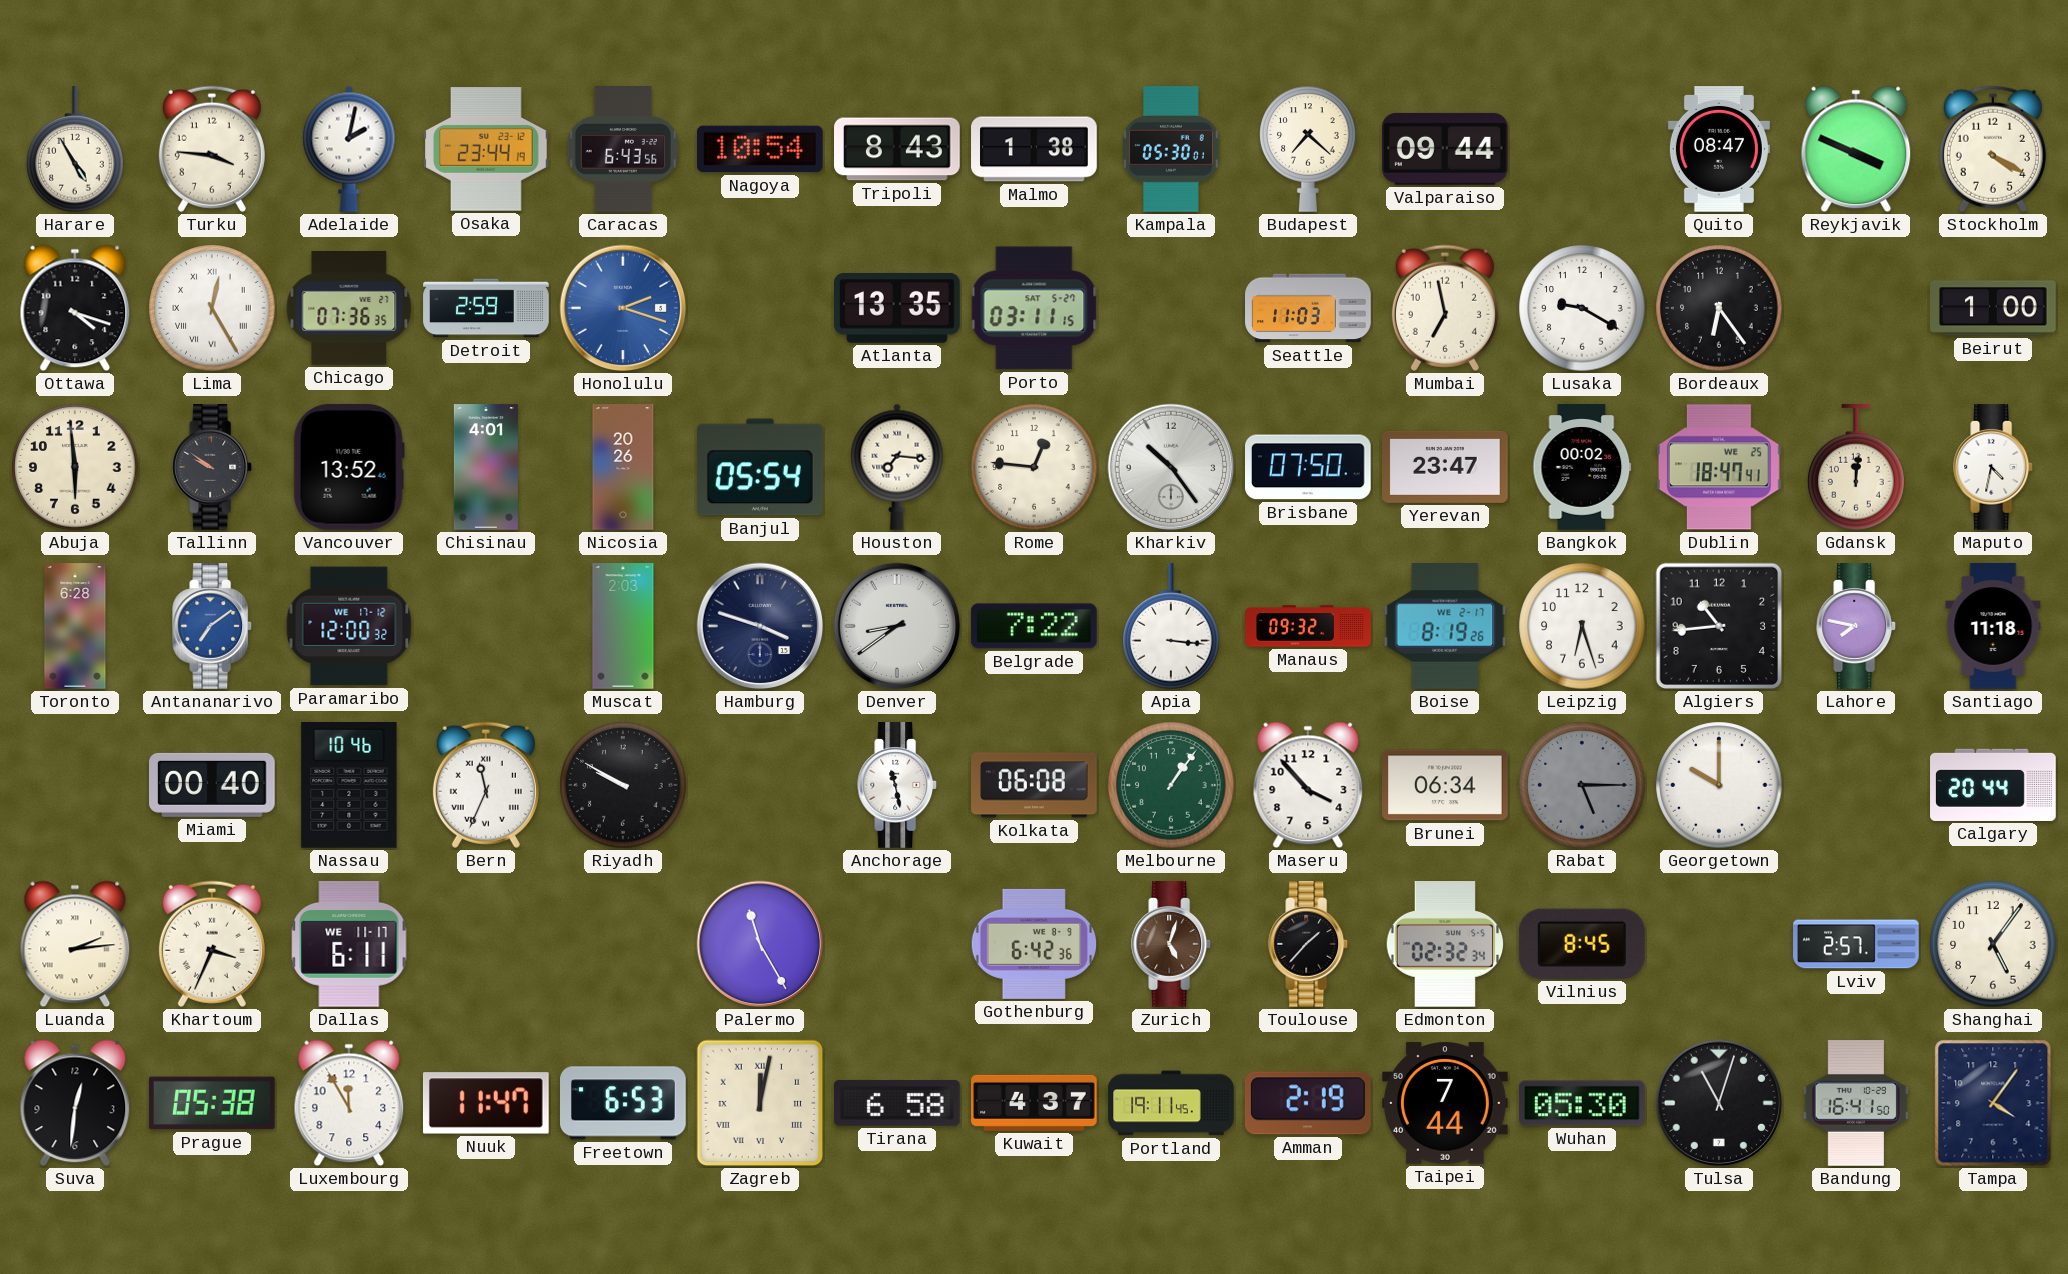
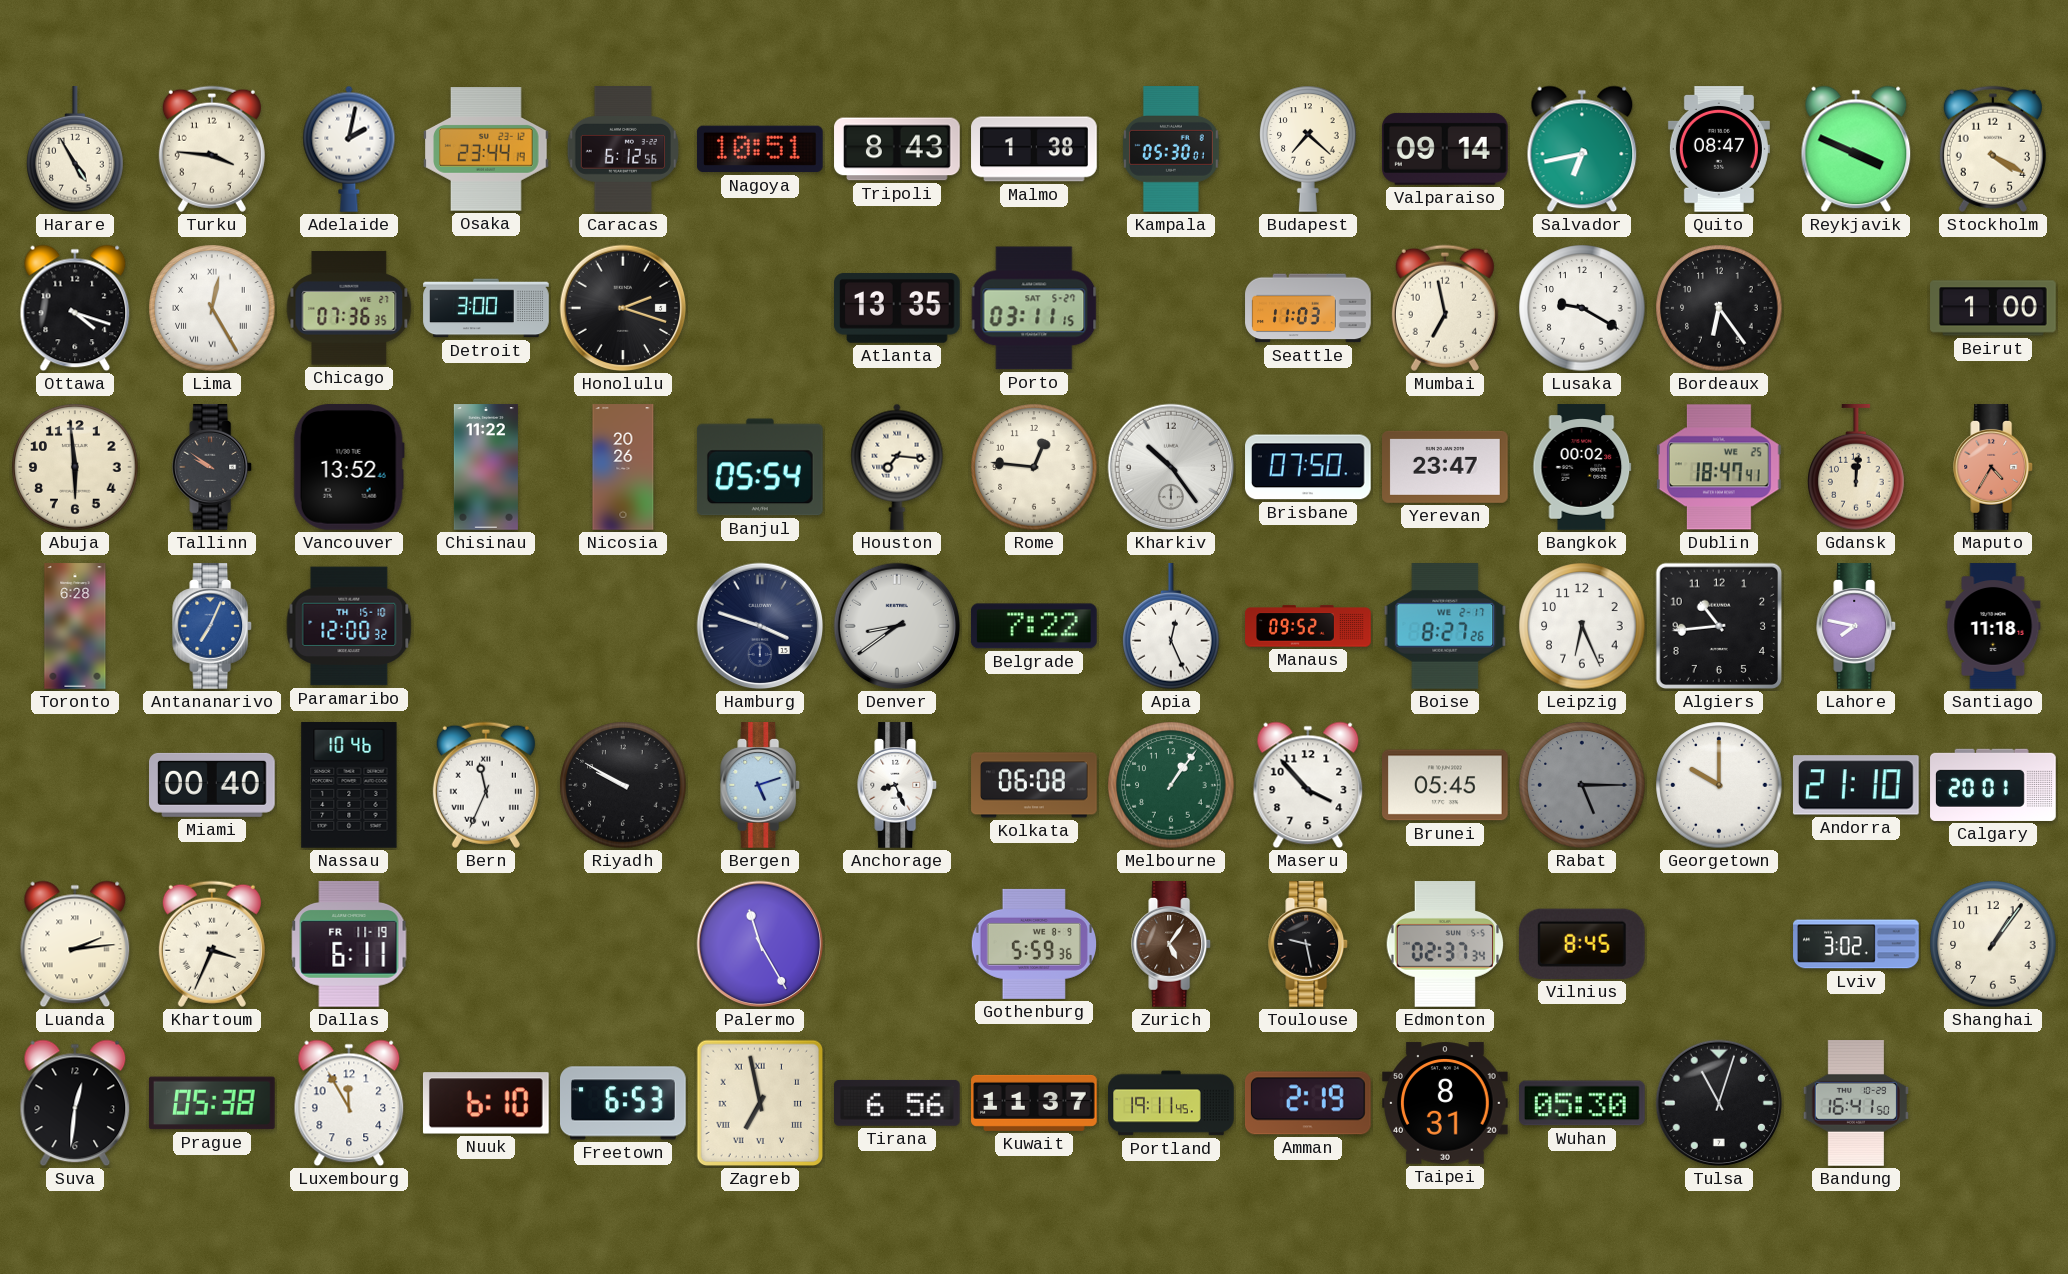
Caracas: 6:43 -> 6:12
Nagoya: 10:54 -> 10:51
Valparaiso: 09:44 -> 09:14
Salvador: none -> 6:43
Detroit: 2:59 -> 3:00
Honolulu dial: blue -> black
Chisinau: 4:01 -> 11:22
Maputo: 4:32 -> 4:35
Maputo dial: white -> salmon
Antananarivo: 7:09 -> 7:04
Paramaribo date: WE 17-12 -> TH 15-10
Muscat: 2:03 -> none
Apia: 3:16 -> 12:26
Manaus: 09:32 -> 09:52
Boise: 8:19 -> 8:27
Leipzig: 6:27 -> 6:26
Bergen: none -> 5:12
Anchorage: 11:28 -> 8:26
Brunei: 06:34 -> 05:45
Andorra: none -> 21:10
Calgary: 20:44 -> 20:01
Dallas date: WE 11-17 -> FR 11-19
Gothenburg: 6:42 -> 5:59
Zurich: 5:03 -> 5:06
Toulouse: 1:37 -> 9:28
Edmonton: 02:32 -> 02:37
Lviv: 2:57 -> 3:02
Shanghai: 5:06 -> 1:06
Nuuk: 11:47 -> 6:10
Zagreb: 12:02 -> 6:58
Tirana: 6:58 -> 6:56
Kuwait: 4:37 -> 11:37
Taipei: 7:44 -> 8:31
Tampa: 4:06 -> none
